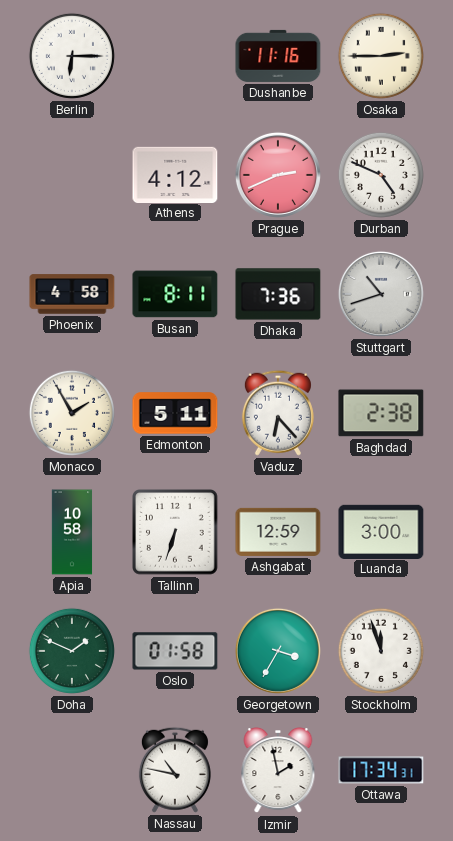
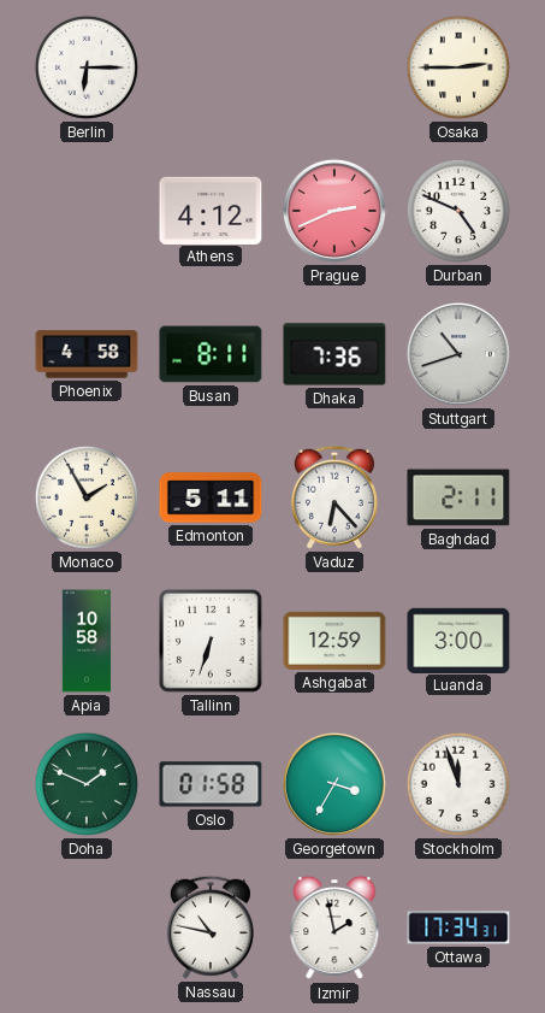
Dushanbe: 11:16 -> none
Baghdad: 2:38 -> 2:11
